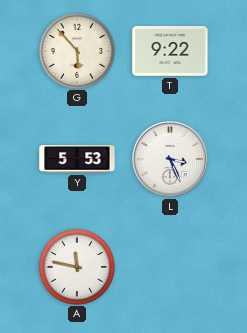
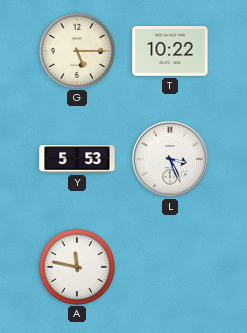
G: 5:53 -> 5:15
T: 9:22 -> 10:22
